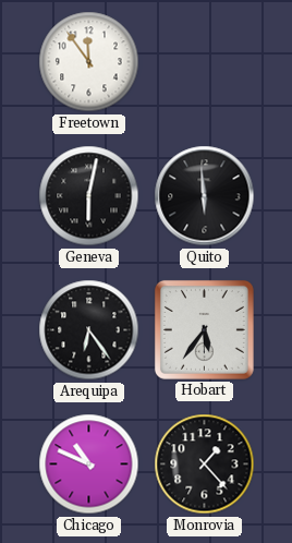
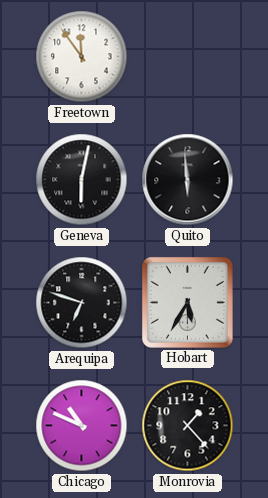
Arequipa: 6:24 -> 6:48
Hobart: 5:36 -> 5:35
